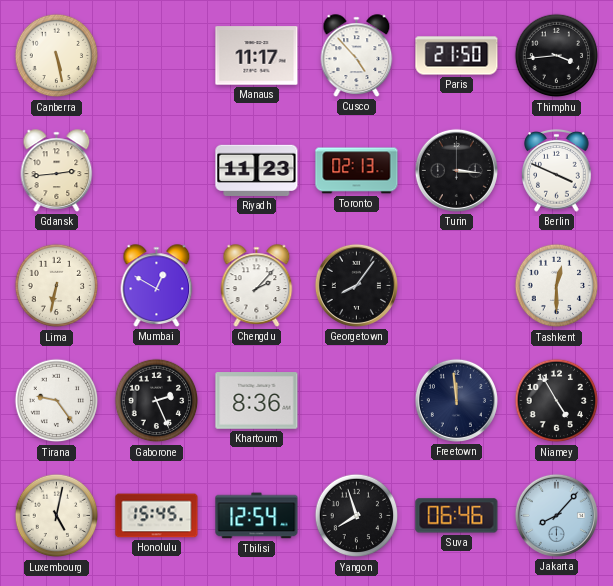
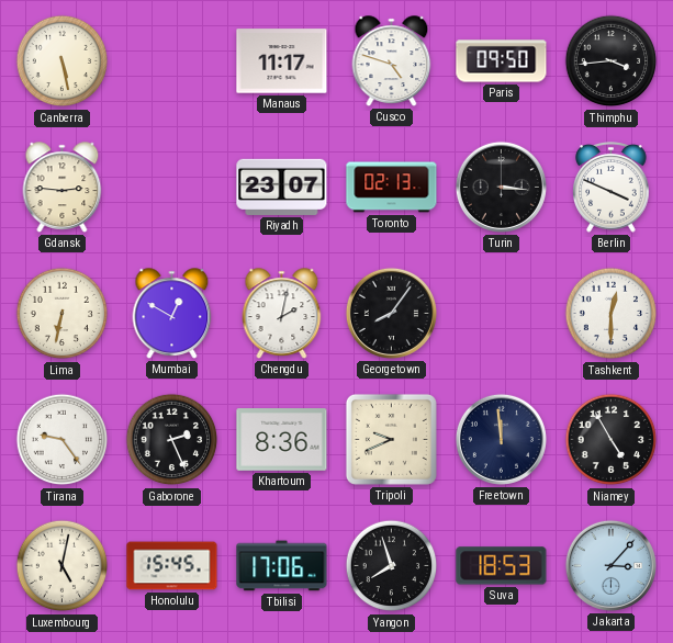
Cusco: 4:53 -> 4:48
Paris: 21:50 -> 09:50
Gdansk: 2:44 -> 2:46
Riyadh: 11:23 -> 23:07
Chengdu: 2:07 -> 2:02
Tripoli: none -> 9:41
Tbilisi: 12:54 -> 17:06
Suva: 06:46 -> 18:53
Jakarta: 8:07 -> 3:07
